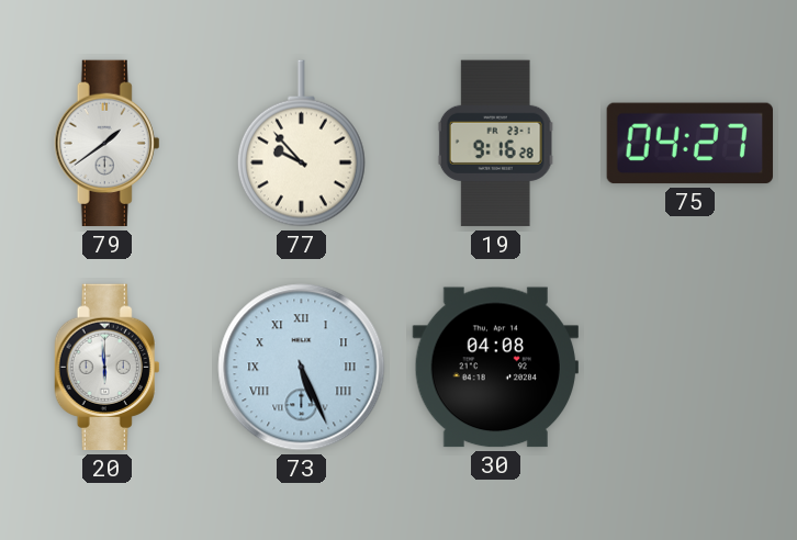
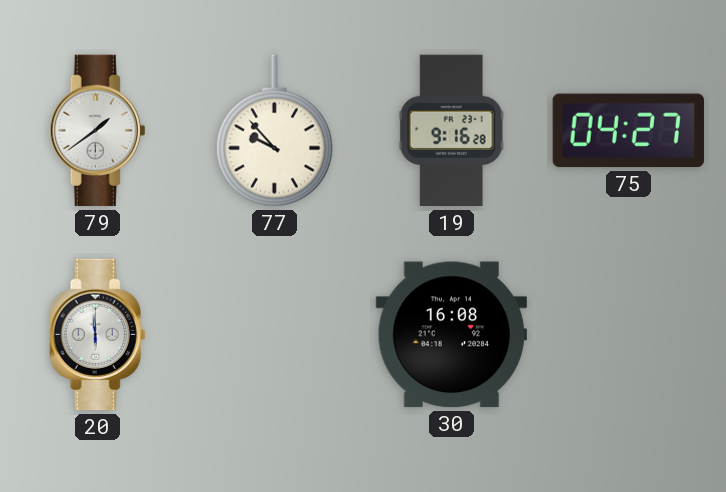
73: 5:26 -> none
30: 04:08 -> 16:08
